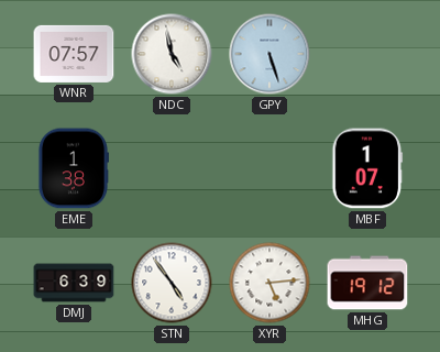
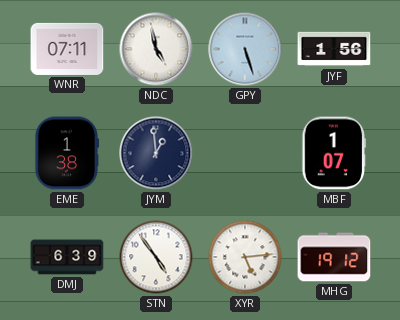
WNR: 07:57 -> 07:11
JYF: none -> 1:56
JYM: none -> 12:59
